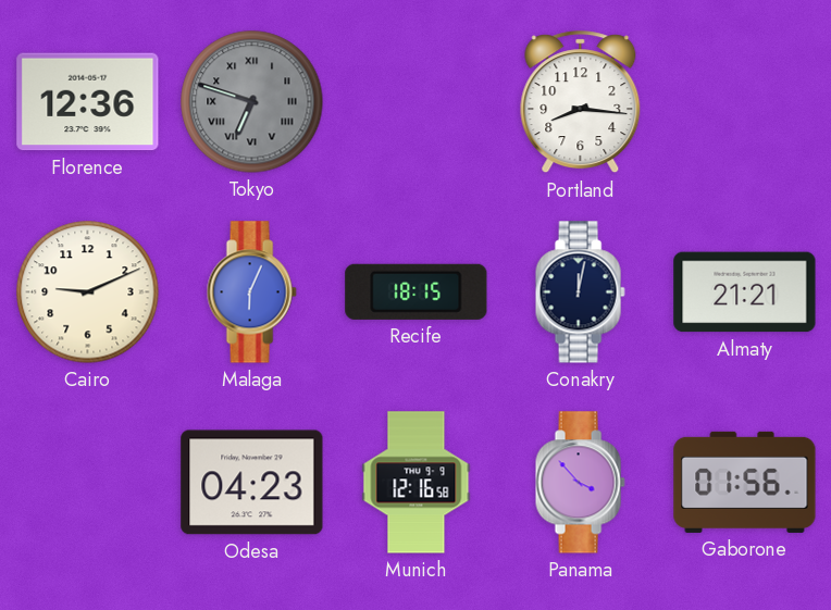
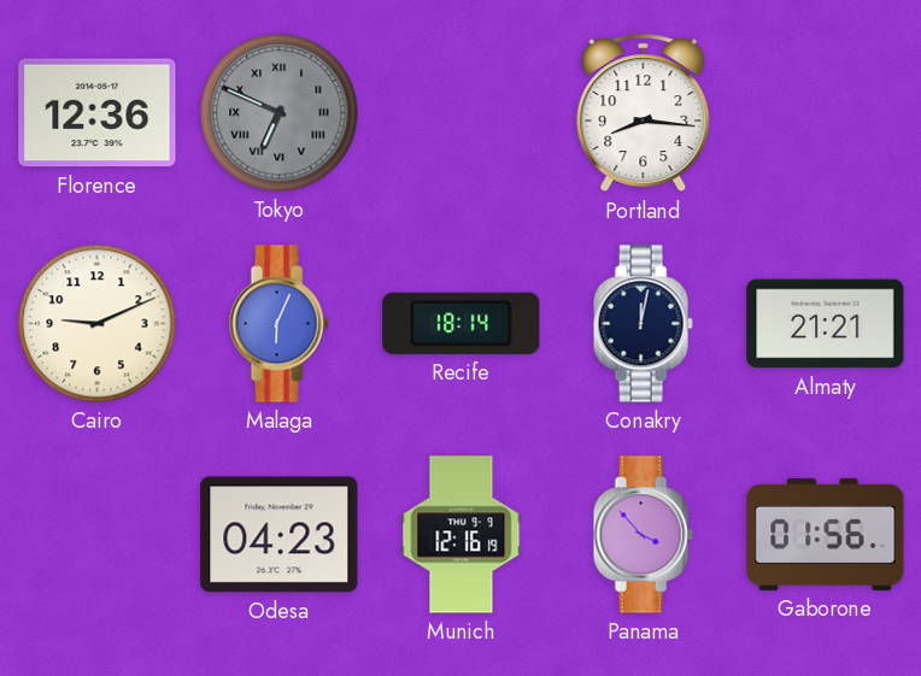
Tokyo: 6:48 -> 6:49
Recife: 18:15 -> 18:14
Munich: 12:16:58 -> 12:16:19
